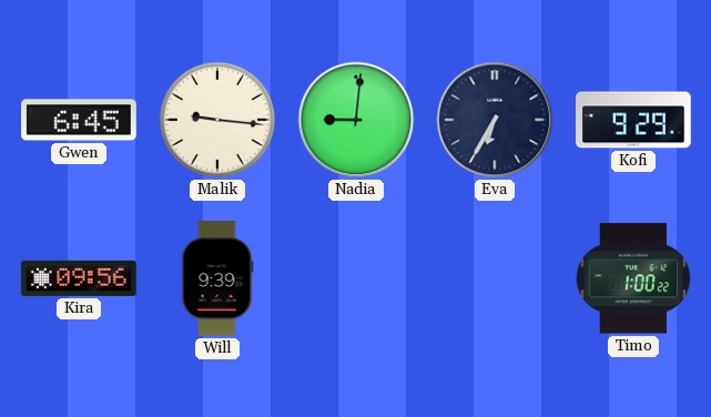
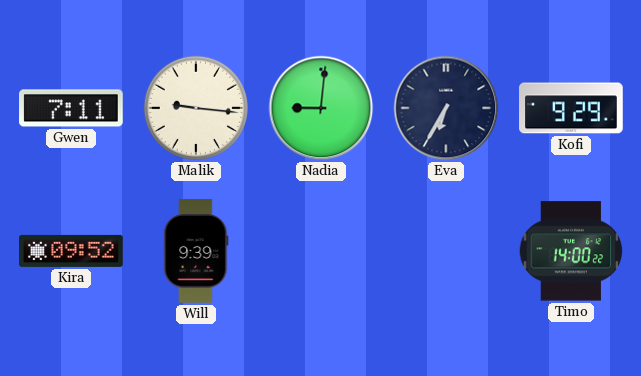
Gwen: 6:45 -> 7:11
Kira: 09:56 -> 09:52
Timo: 1:00 -> 14:00
